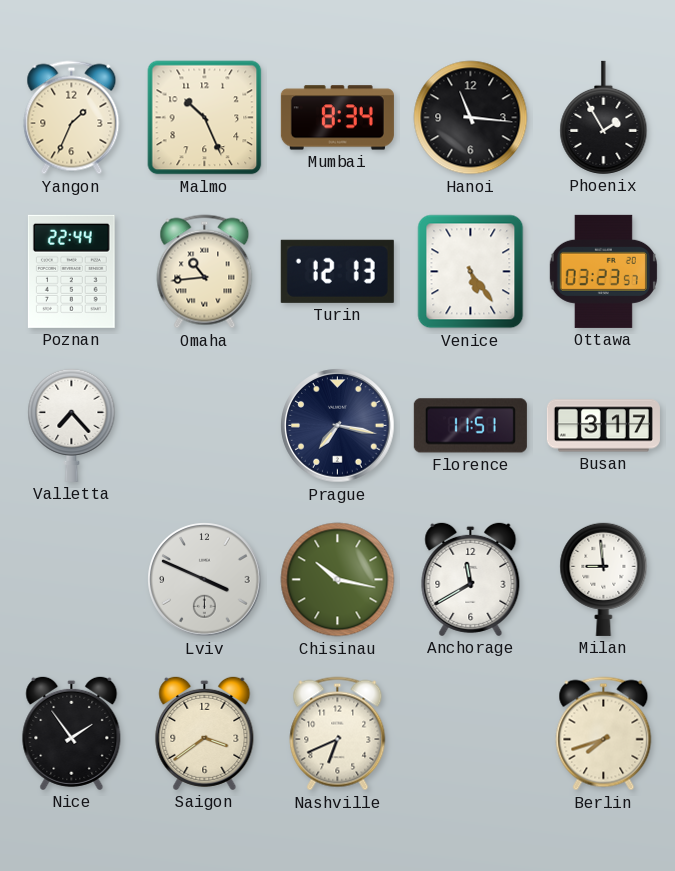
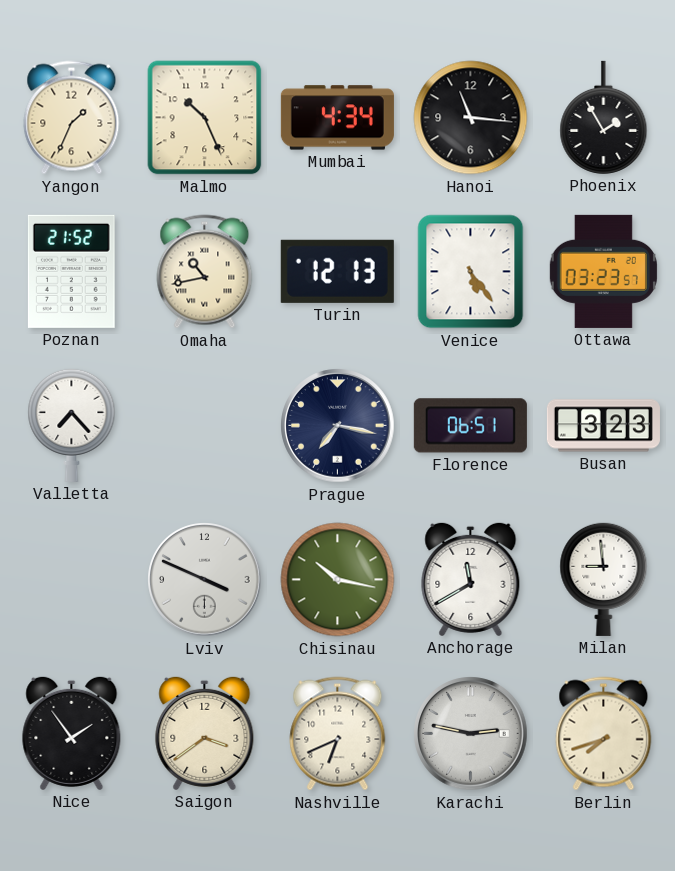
Mumbai: 8:34 -> 4:34
Poznan: 22:44 -> 21:52
Omaha: 10:44 -> 10:43
Florence: 11:51 -> 06:51
Busan: 3:17 -> 3:23
Karachi: none -> 2:47
